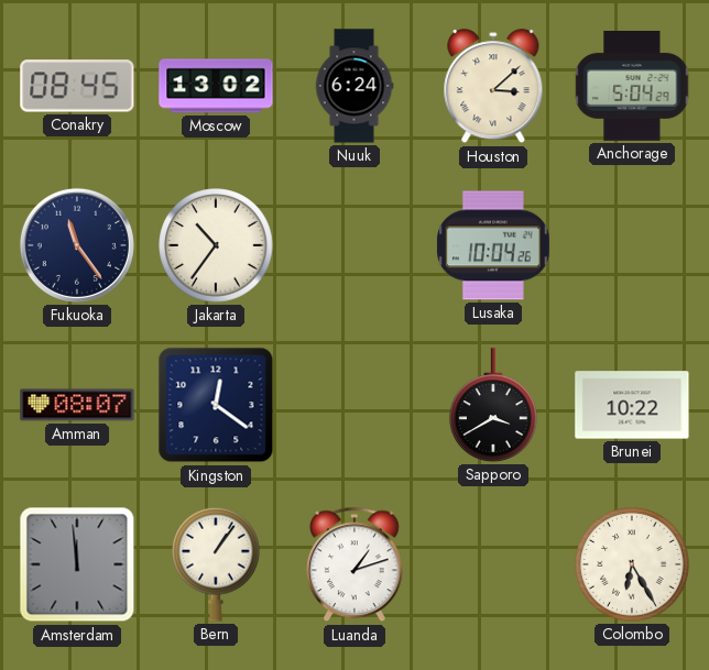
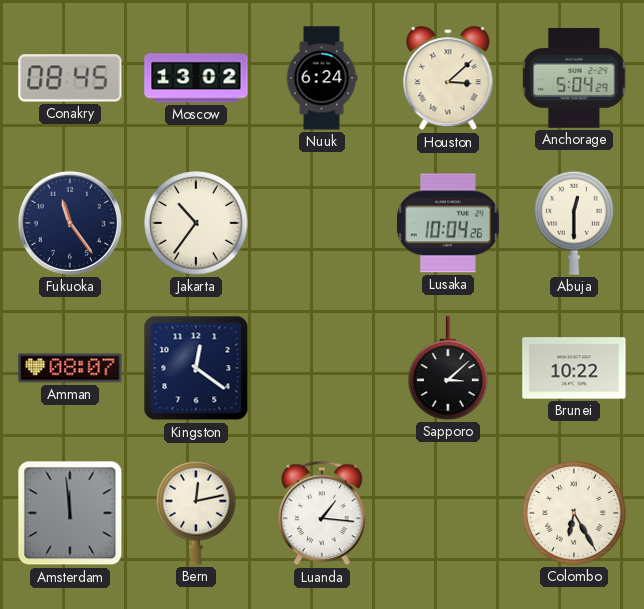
Abuja: none -> 12:30
Sapporo: 3:40 -> 3:08
Bern: 1:06 -> 12:13
Luanda: 1:12 -> 1:16
